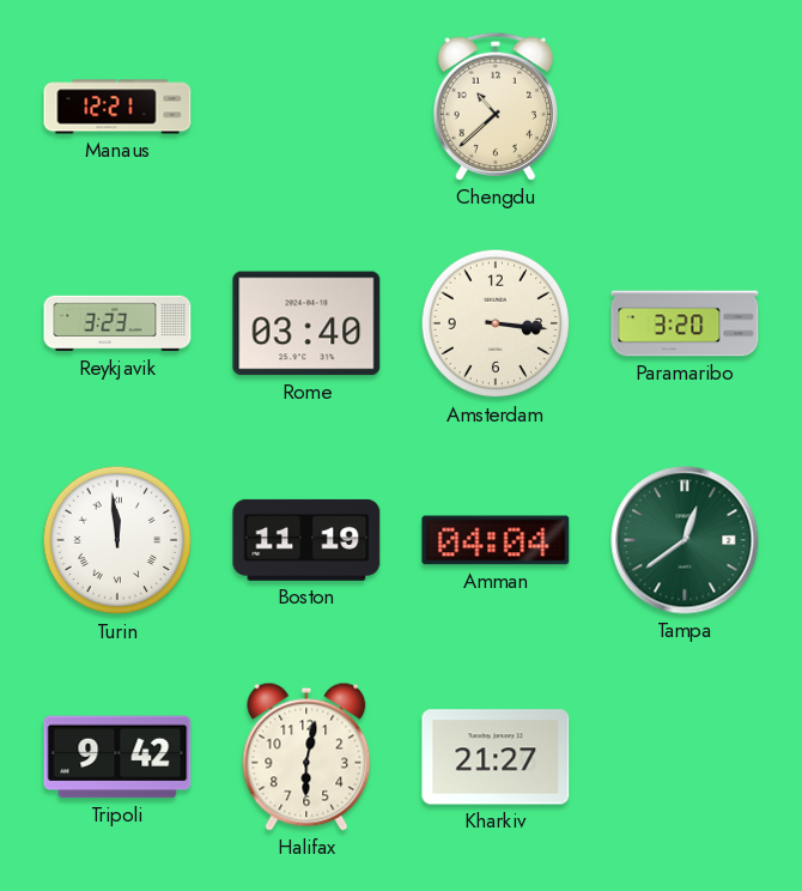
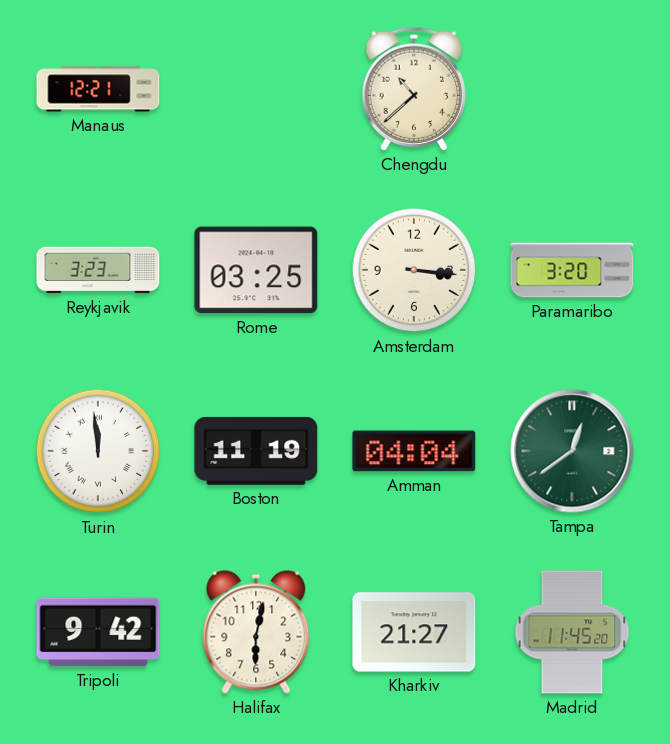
Rome: 03:40 -> 03:25
Madrid: none -> 11:45
